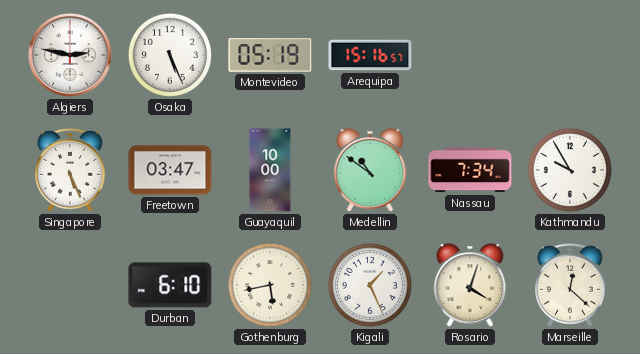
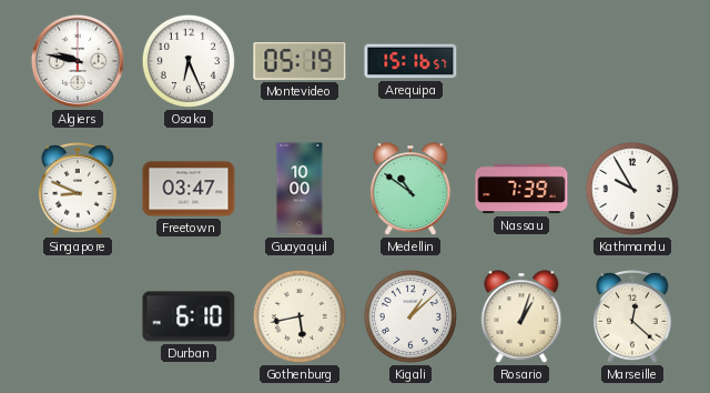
Algiers: 2:47 -> 9:47
Osaka: 5:26 -> 6:26
Singapore: 5:26 -> 8:49
Nassau: 7:34 -> 7:39
Kigali: 1:26 -> 1:08
Rosario: 4:03 -> 1:03
